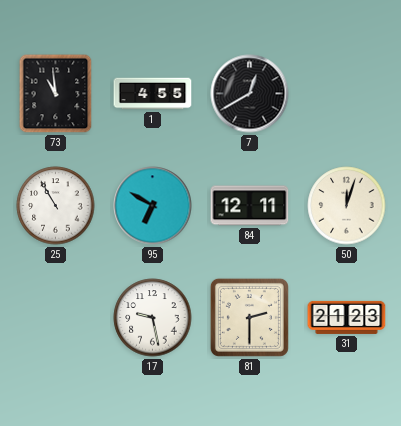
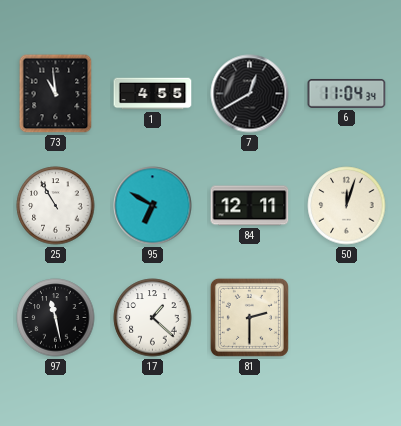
6: none -> 11:04
97: none -> 11:28
17: 9:28 -> 1:22
31: 21:23 -> none
